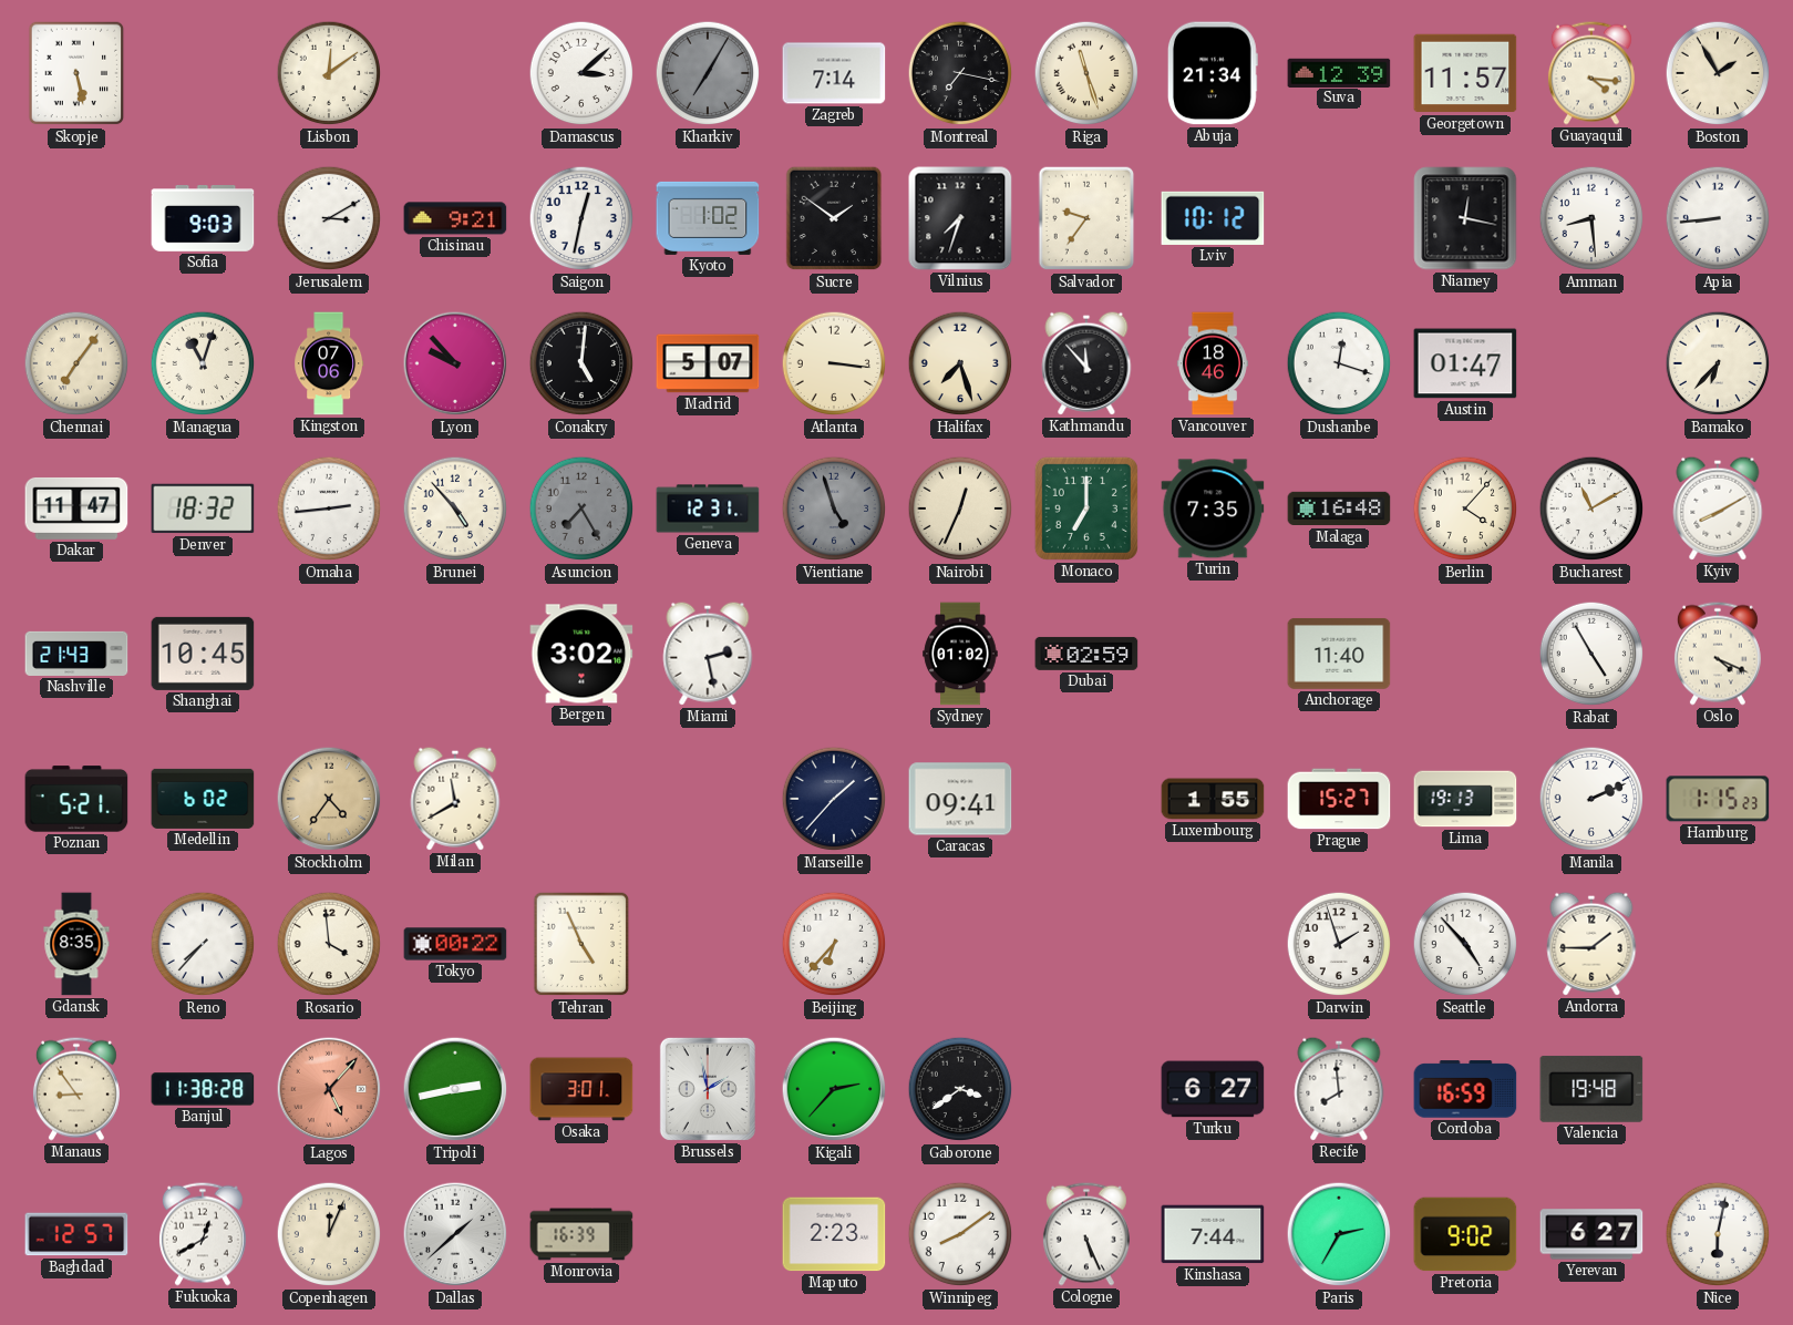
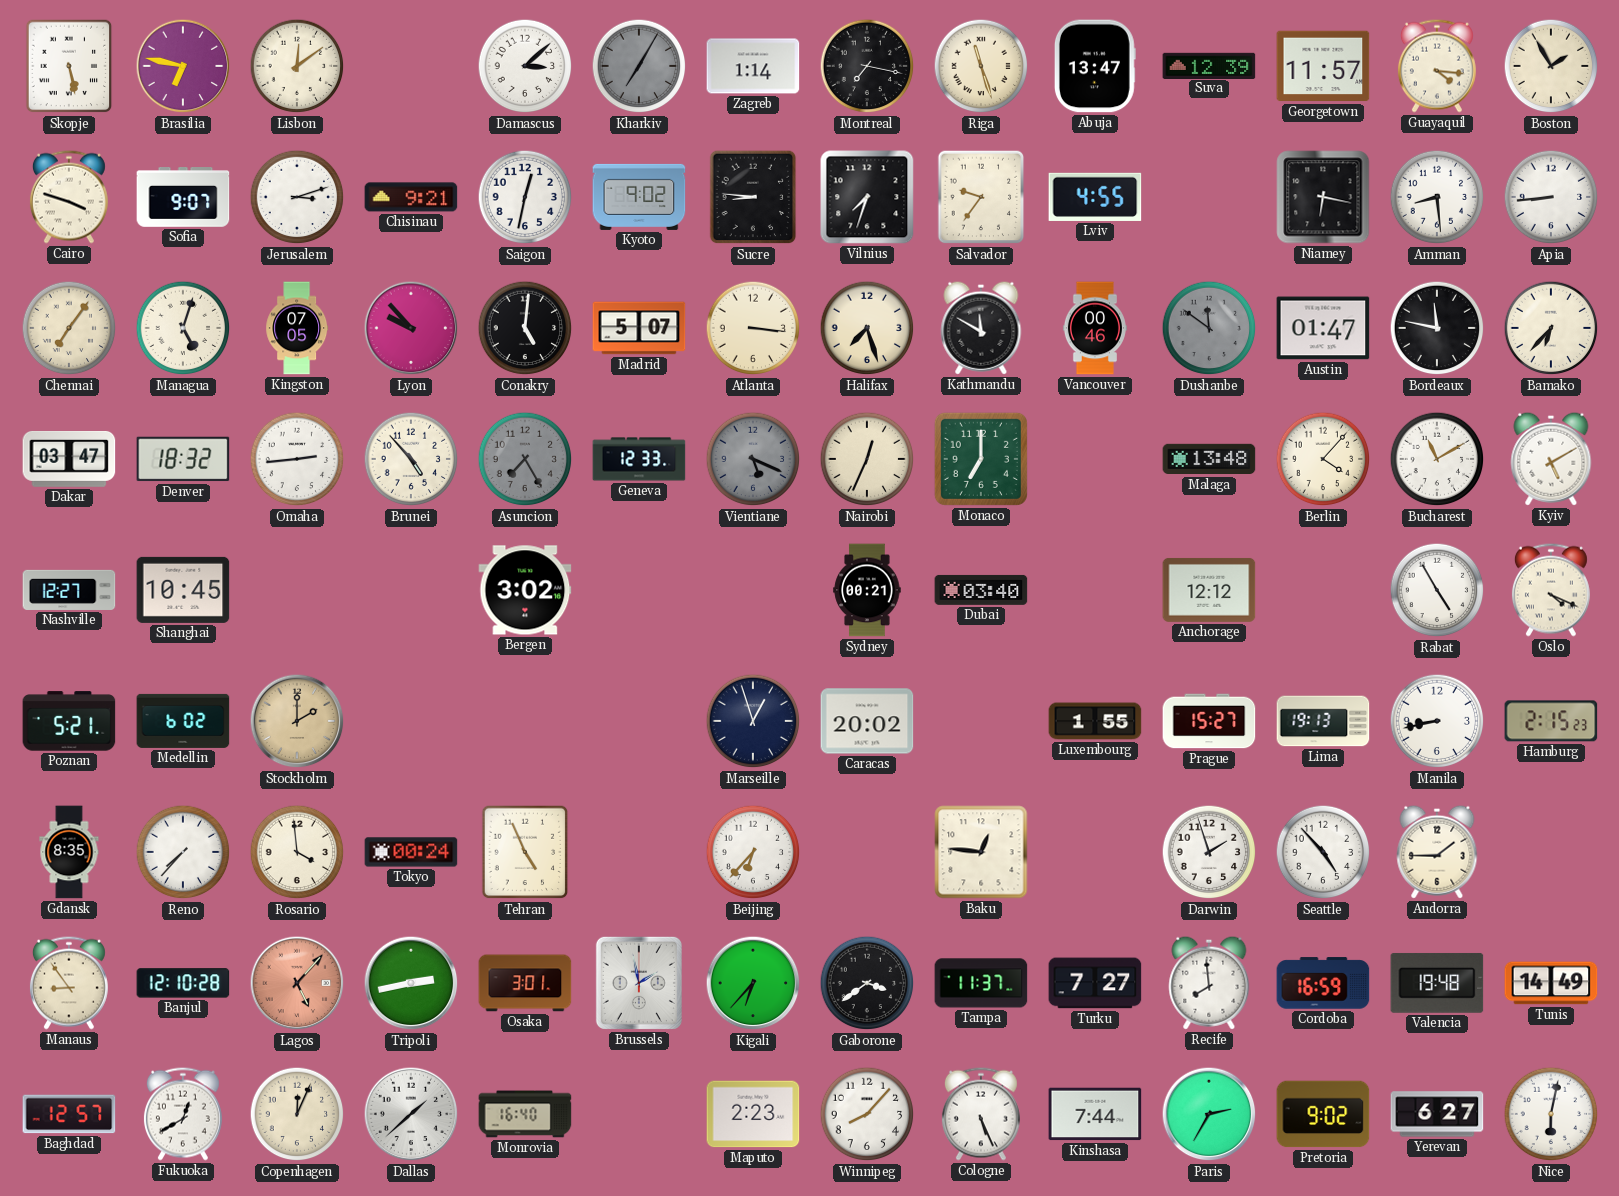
Brasilia: none -> 6:47
Zagreb: 7:14 -> 1:14
Abuja: 21:34 -> 13:47
Cairo: none -> 3:48
Sofia: 9:03 -> 9:07
Jerusalem: 3:10 -> 3:12
Kyoto: 1:02 -> 9:02
Sucre: 1:51 -> 8:46
Lviv: 10:12 -> 4:55
Niamey: 12:17 -> 6:17
Managua: 11:03 -> 5:03
Kingston: 07:06 -> 07:05
Kathmandu: 11:53 -> 11:50
Vancouver: 18:46 -> 00:46
Dushanbe: 12:18 -> 11:51
Dushanbe dial: white -> grey
Bordeaux: none -> 11:47
Dakar: 11:47 -> 03:47
Geneva: 12:31 -> 12:33
Vientiane: 4:57 -> 5:19
Turin: 7:35 -> none
Malaga: 16:48 -> 13:48
Kyiv: 8:10 -> 5:10
Nashville: 21:43 -> 12:27
Miami: 2:28 -> none
Sydney: 01:02 -> 00:21
Dubai: 02:59 -> 03:40
Anchorage: 11:40 -> 12:12
Stockholm: 4:36 -> 2:00
Milan: 11:40 -> none
Marseille: 1:37 -> 12:57
Caracas: 09:41 -> 20:02
Manila: 2:11 -> 8:43
Hamburg: 1:15 -> 2:15
Tokyo: 00:22 -> 00:24
Baku: none -> 12:46
Banjul: 11:38 -> 12:10
Kigali: 2:37 -> 6:37
Tampa: none -> 11:37
Turku: 6:27 -> 7:27
Tunis: none -> 14:49
Monrovia: 16:39 -> 16:40
Winnipeg: 8:09 -> 8:07
